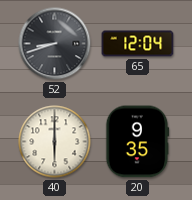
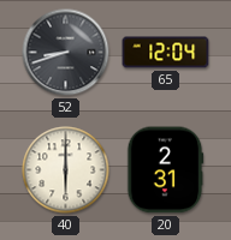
20: 9:35 -> 2:31
